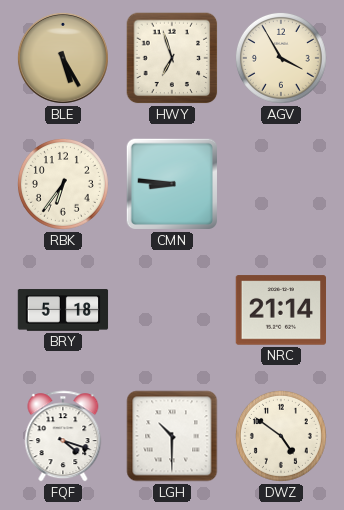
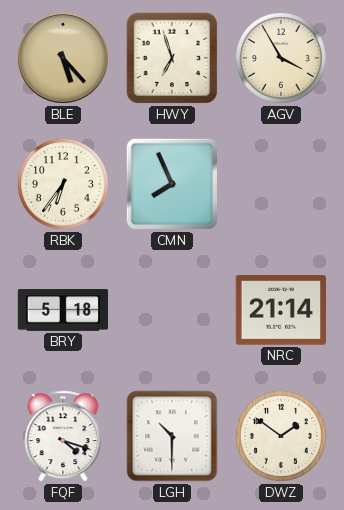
BLE: 5:25 -> 5:23
CMN: 8:46 -> 7:56
DWZ: 4:51 -> 1:51
